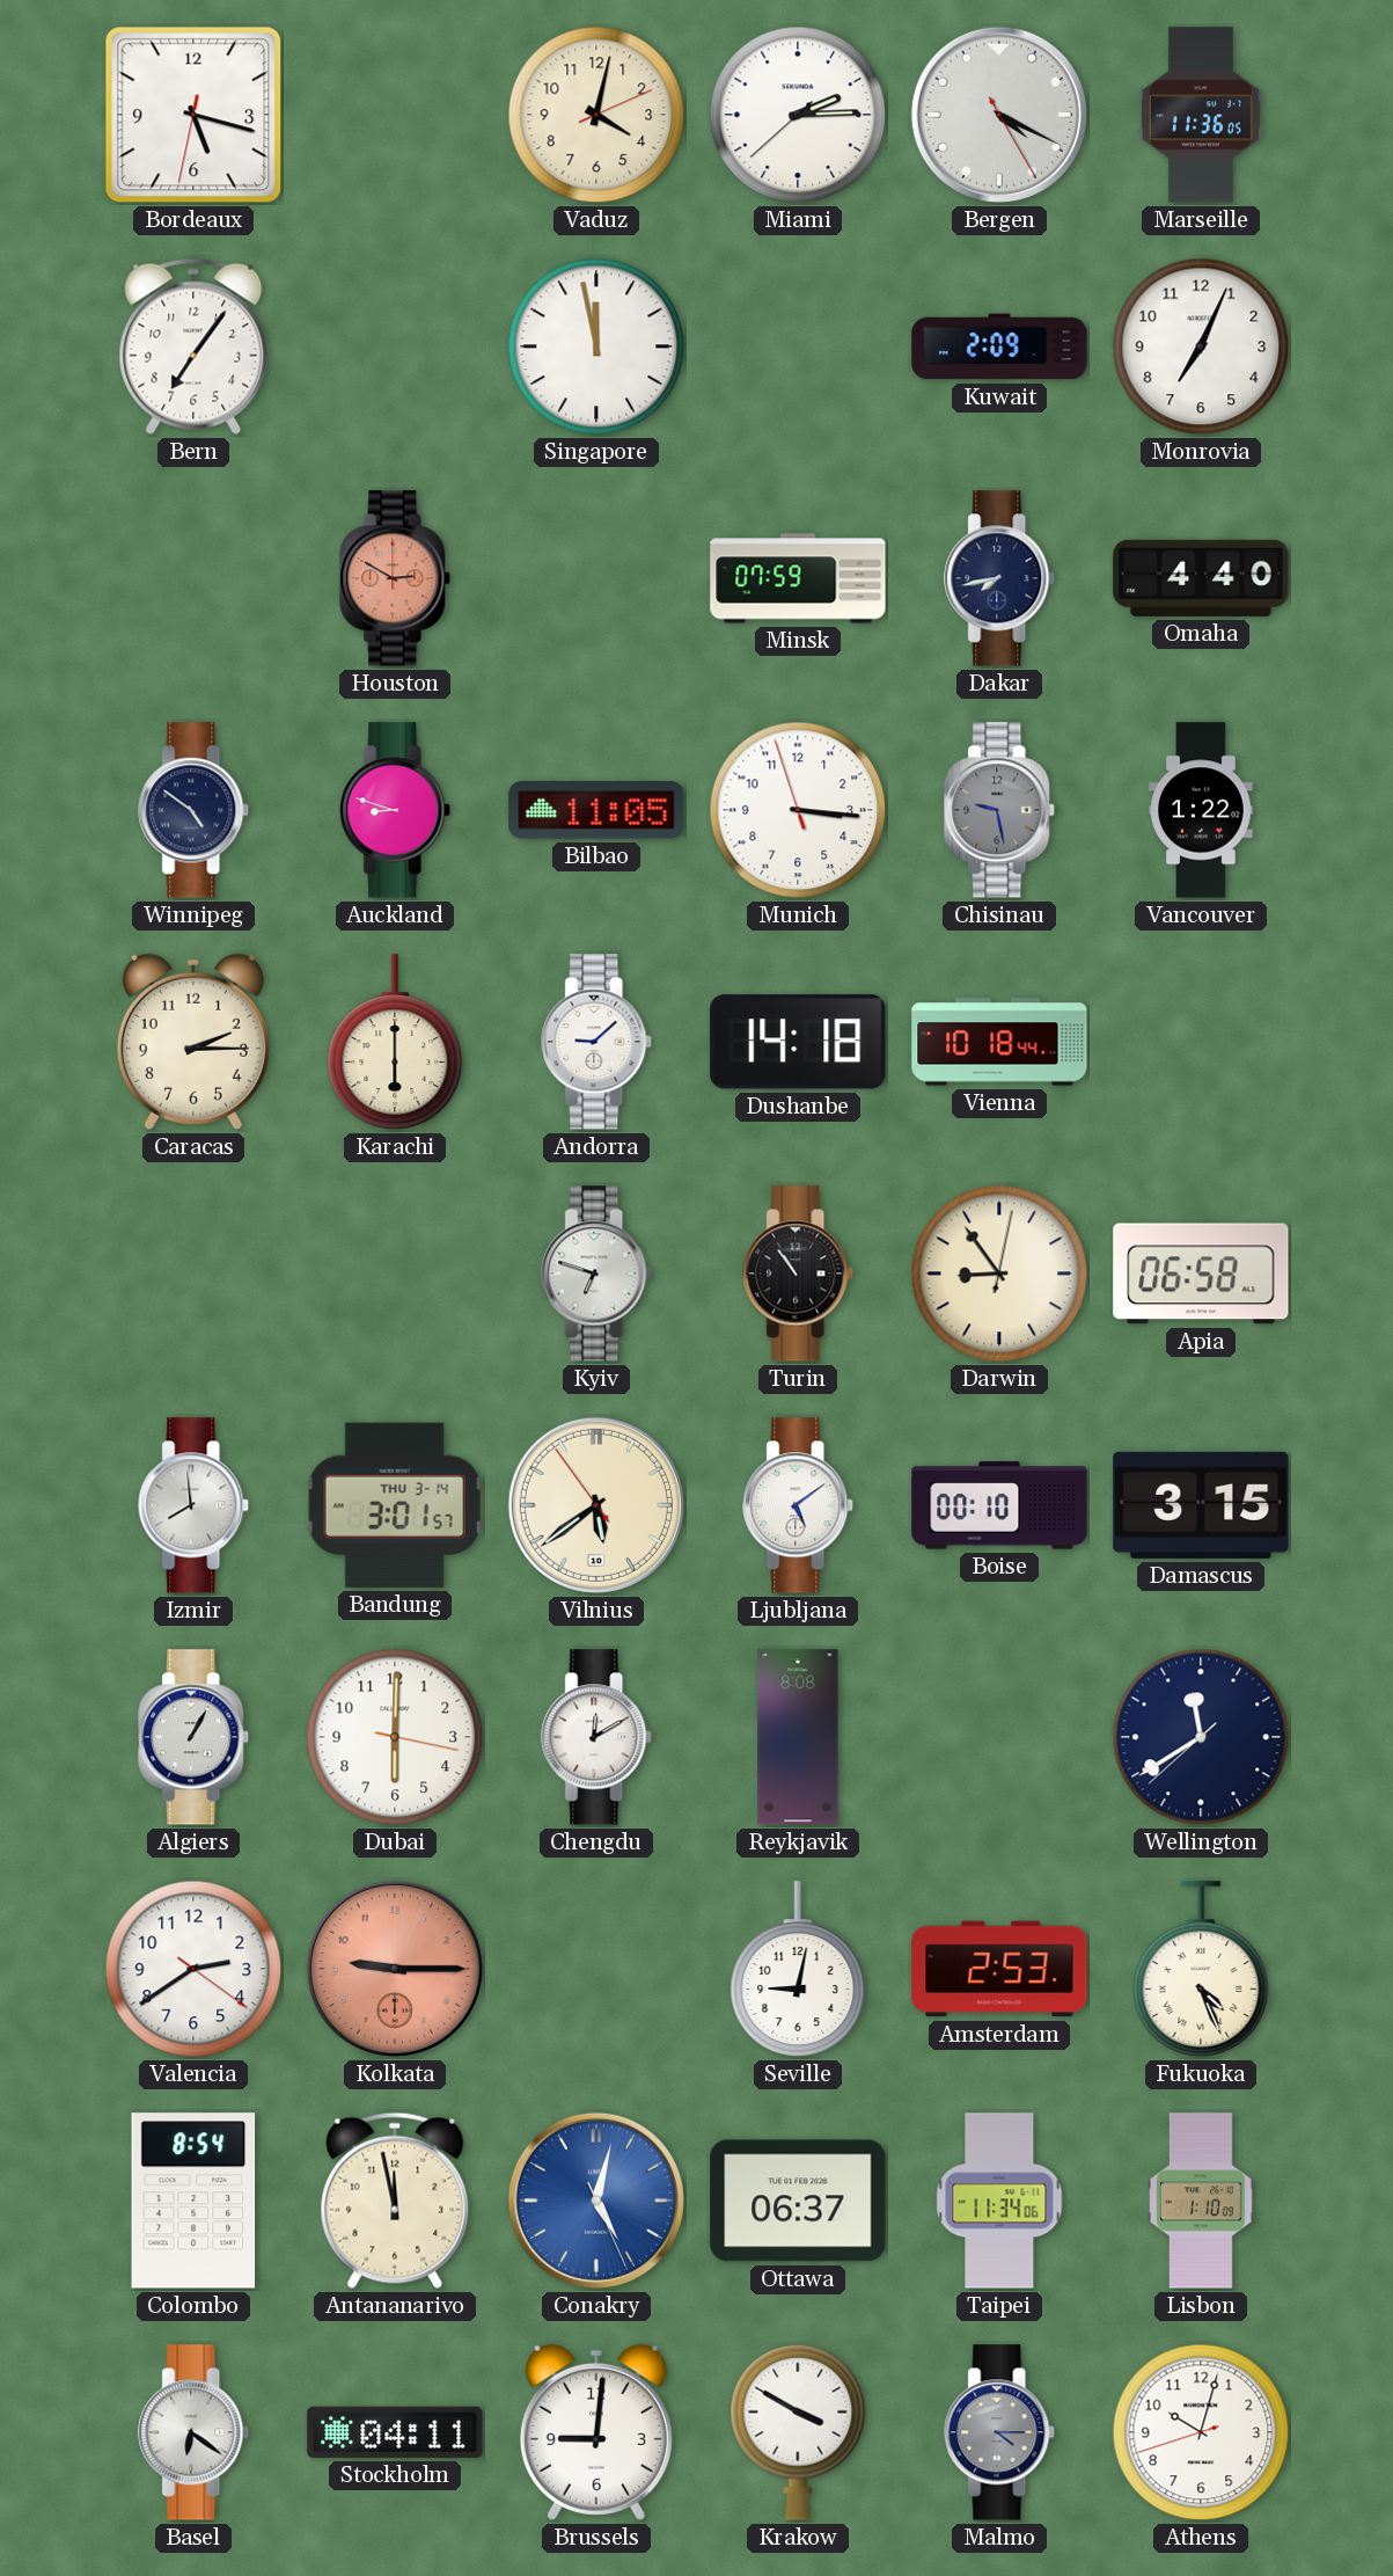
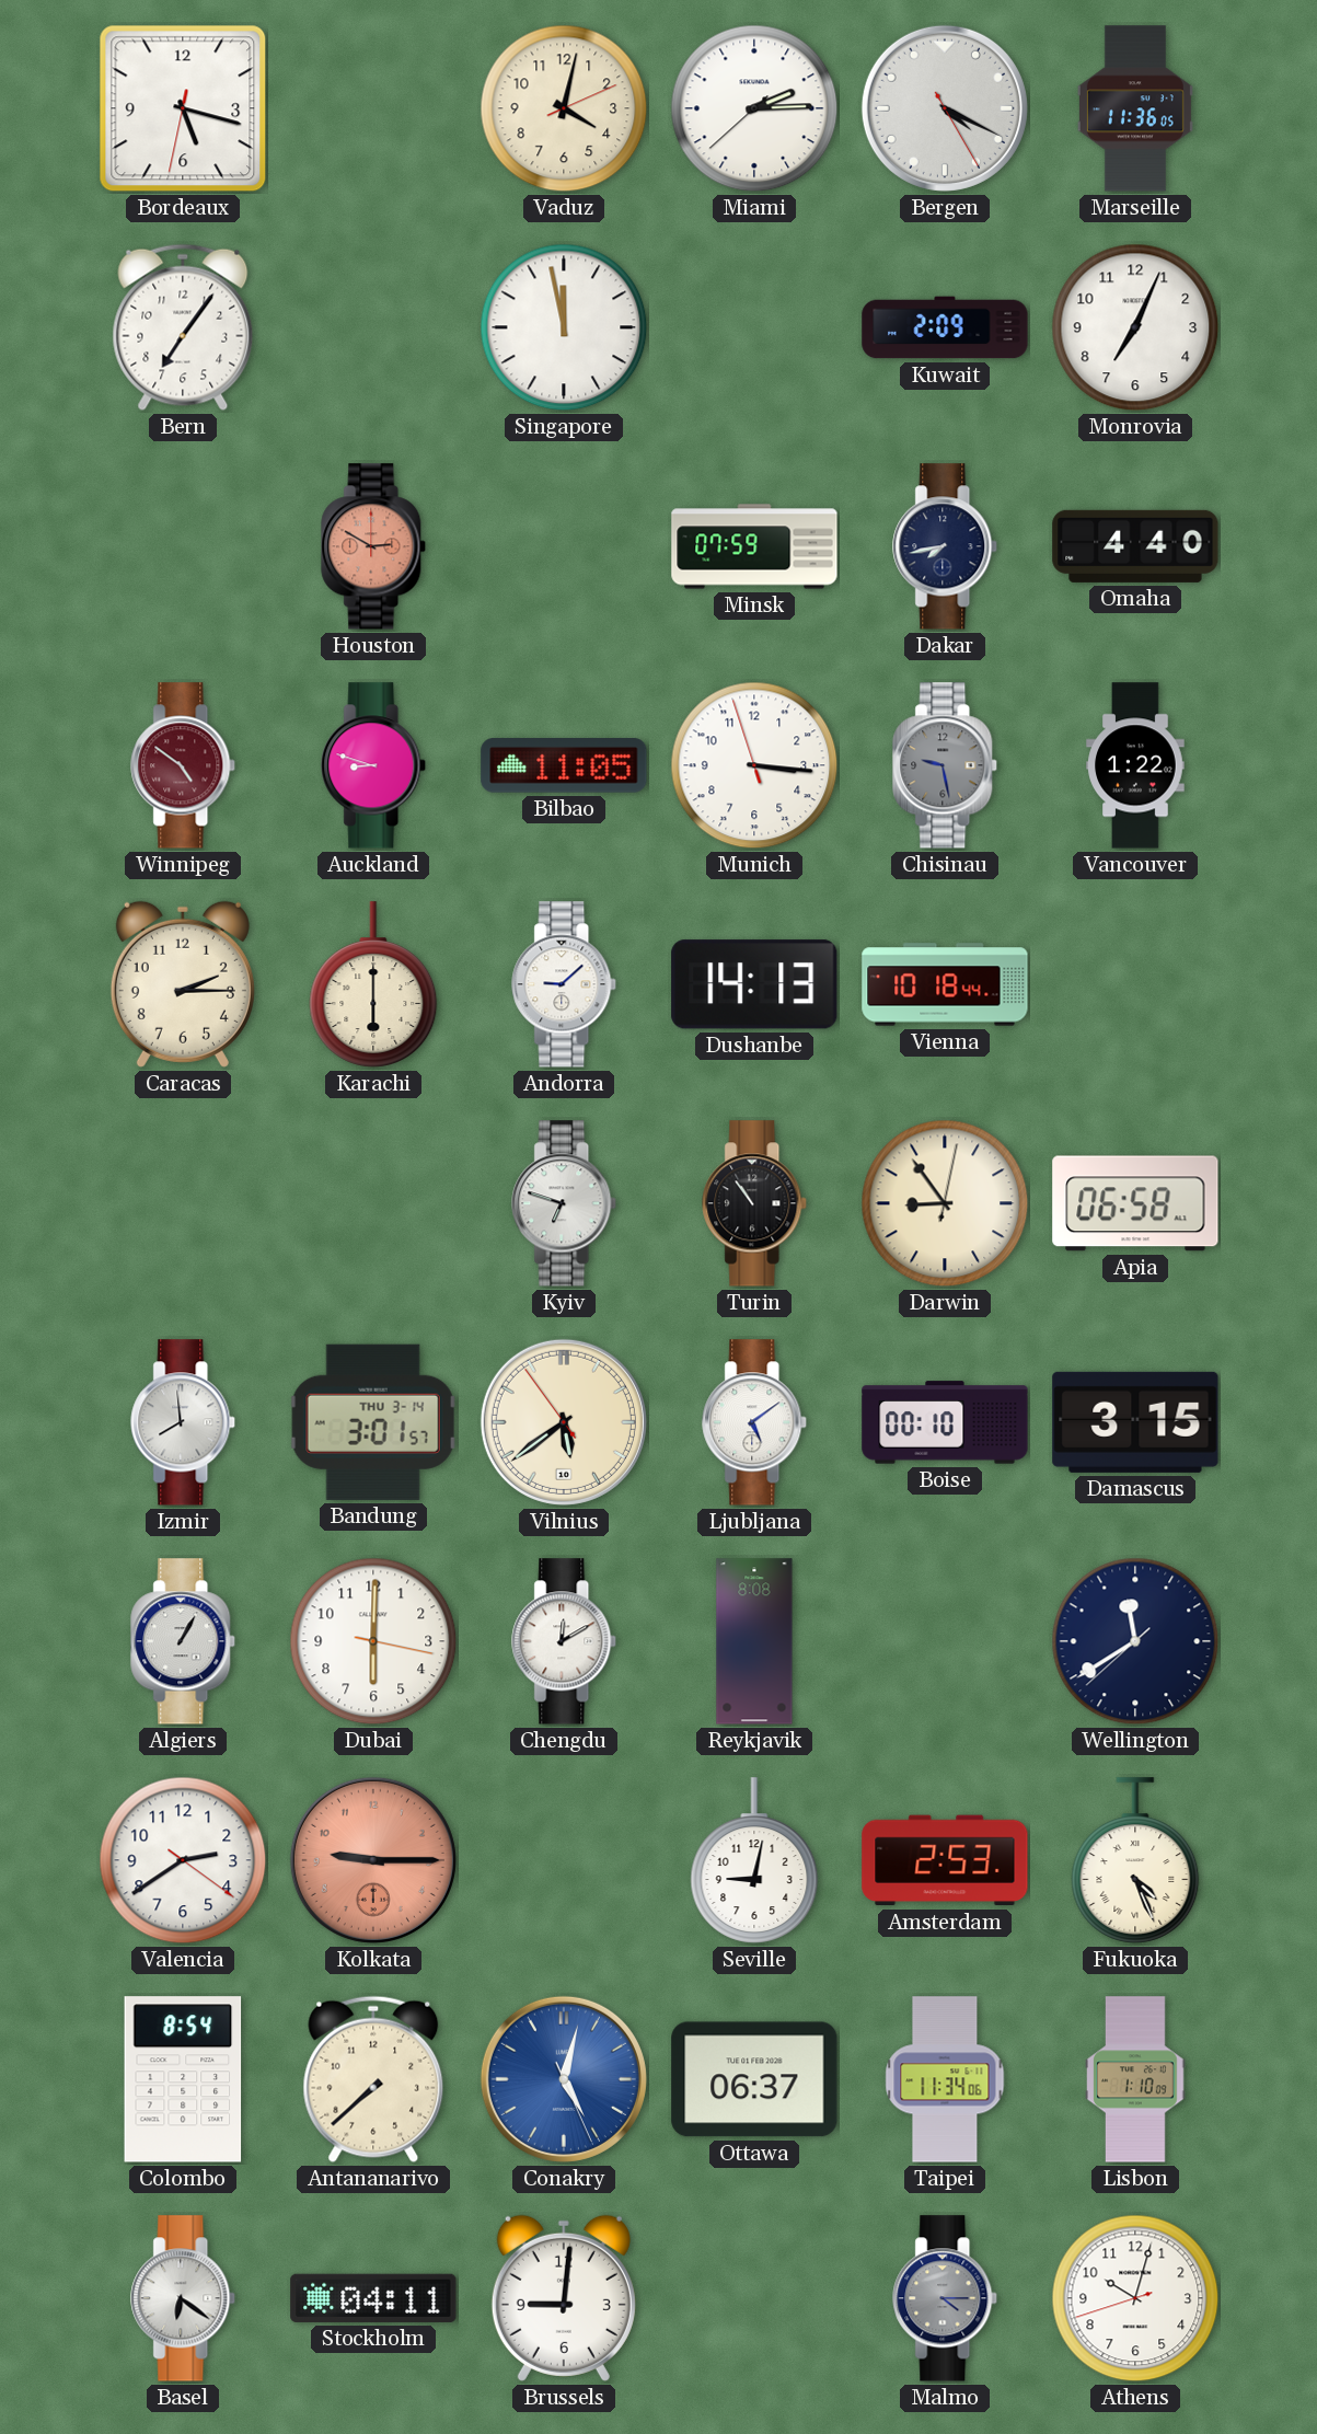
Winnipeg dial: navy -> burgundy
Dushanbe: 14:18 -> 14:13
Antananarivo: 11:58 -> 7:38
Krakow: 3:50 -> none
